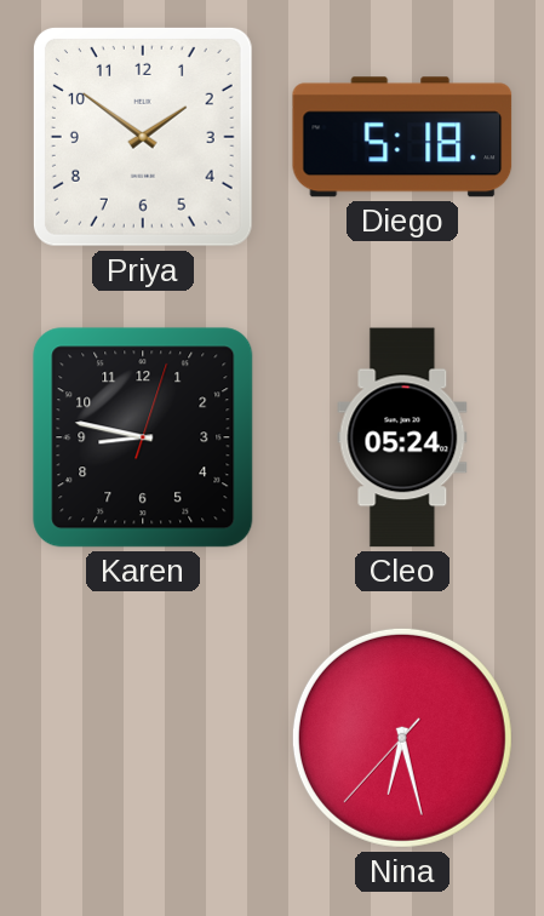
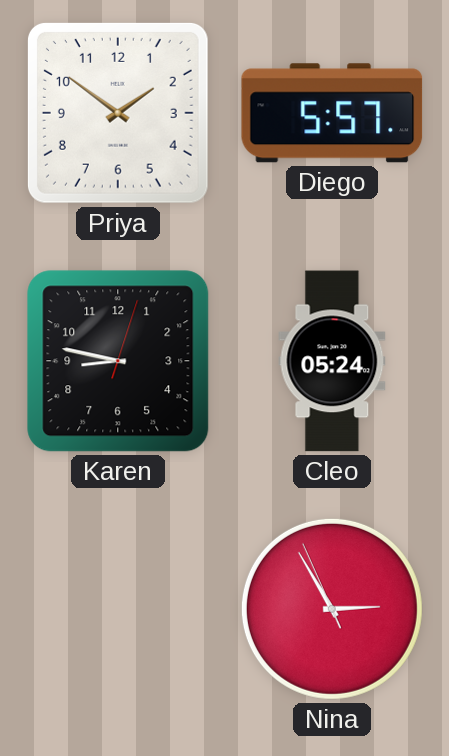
Diego: 5:18 -> 5:57
Nina: 6:27 -> 2:54
